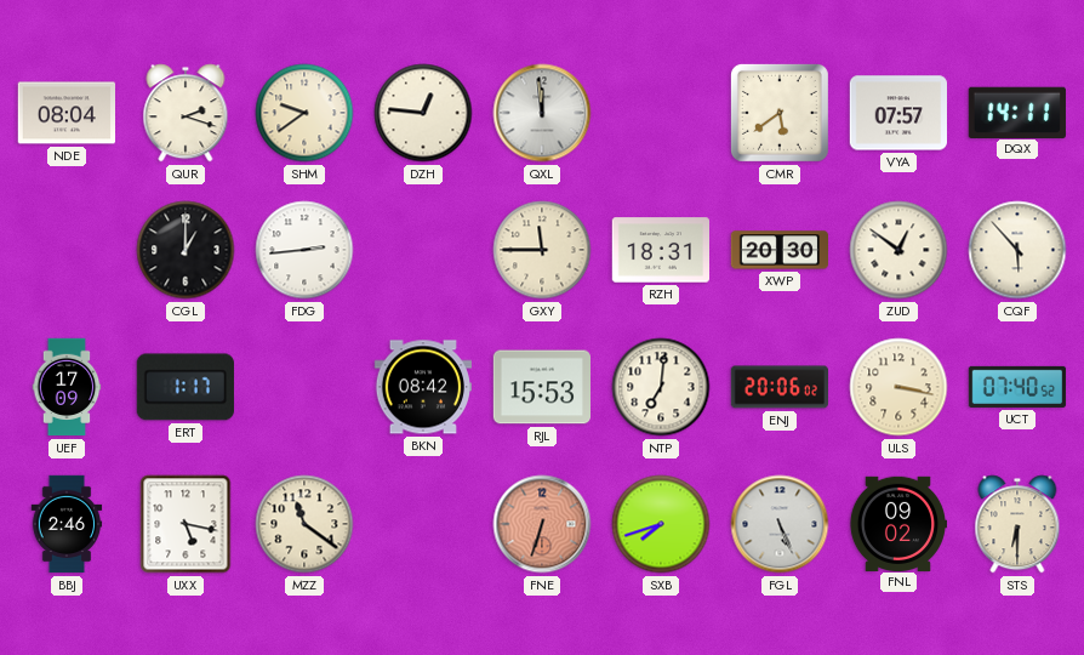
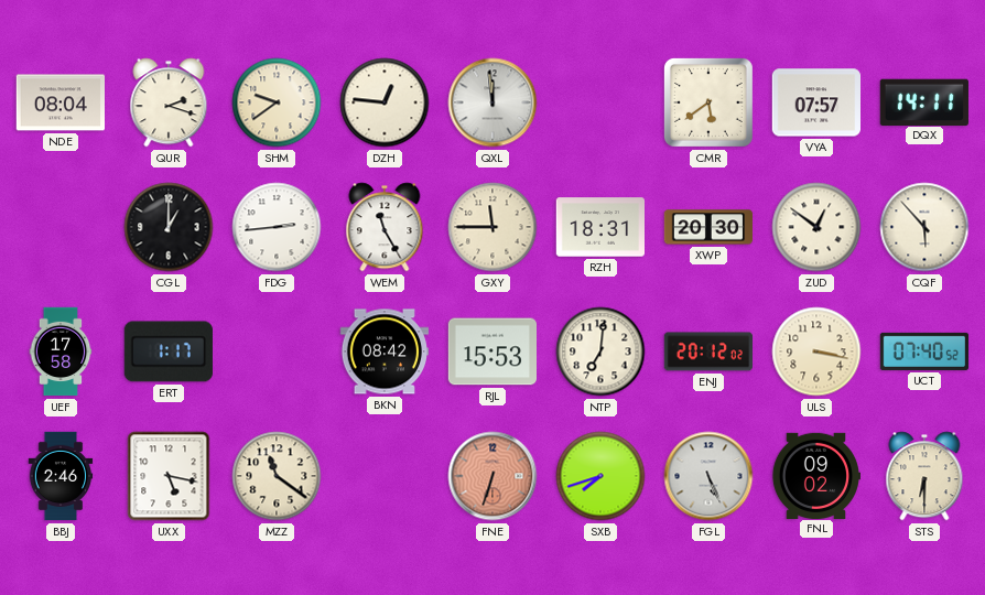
WEM: none -> 11:25
UEF: 17:09 -> 17:58
ENJ: 20:06 -> 20:12
